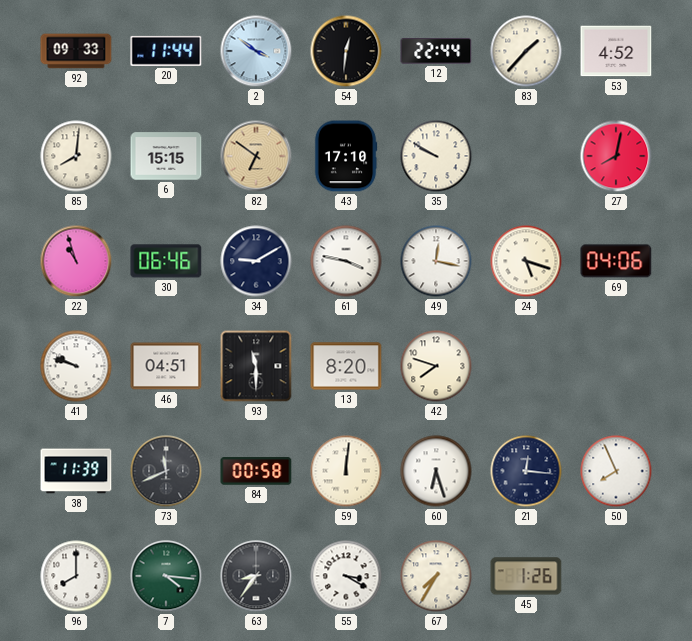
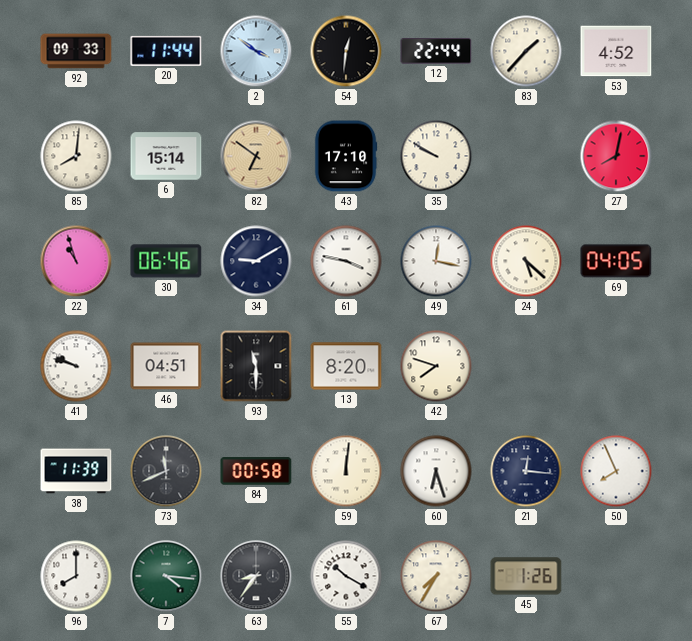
6: 15:15 -> 15:14
24: 5:18 -> 5:22
69: 04:06 -> 04:05
55: 3:20 -> 10:20
